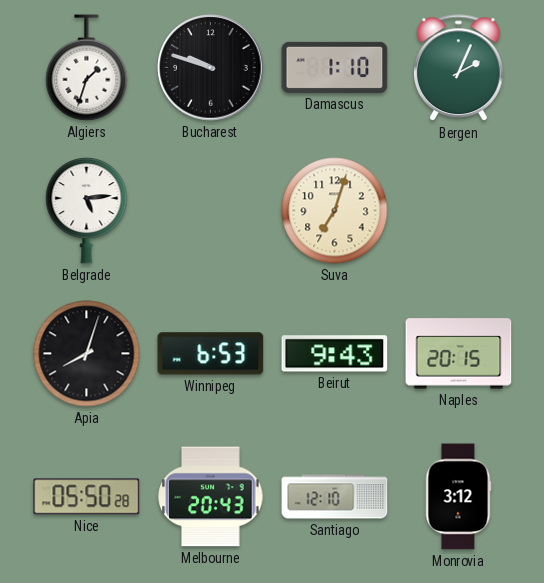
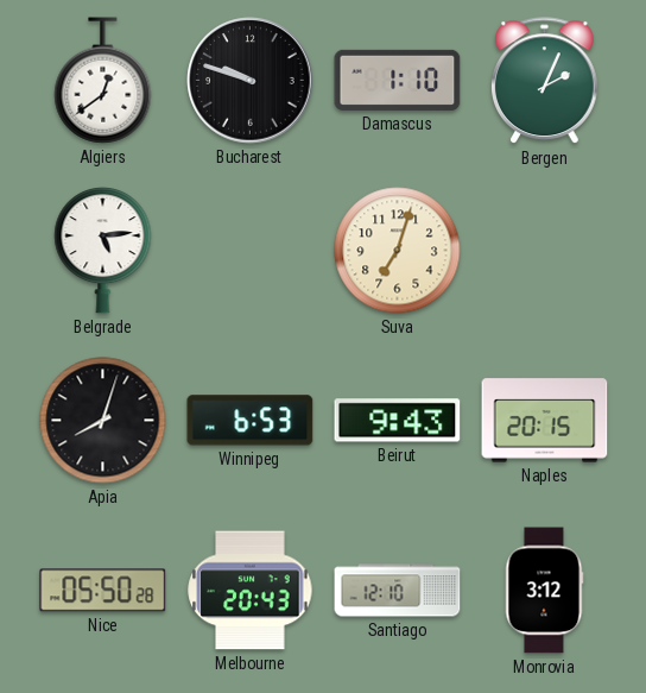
Algiers: 1:33 -> 12:39
